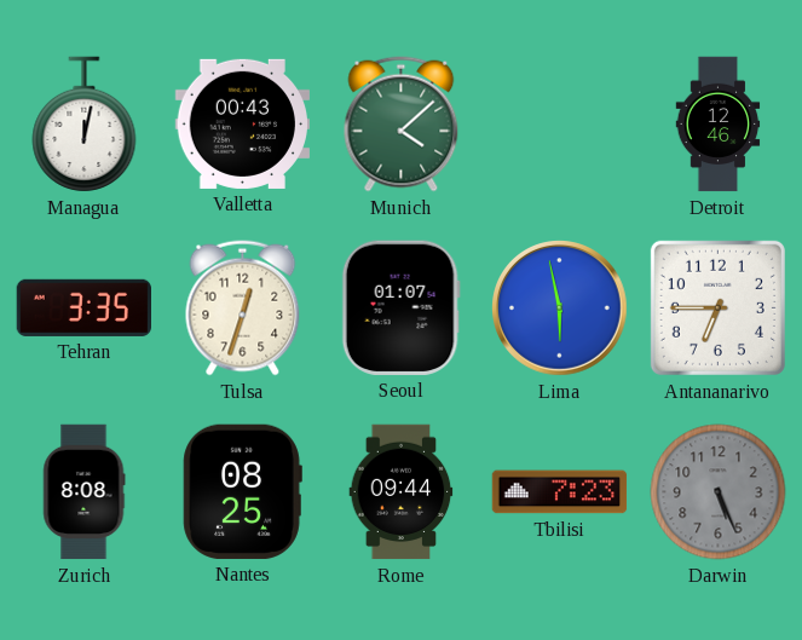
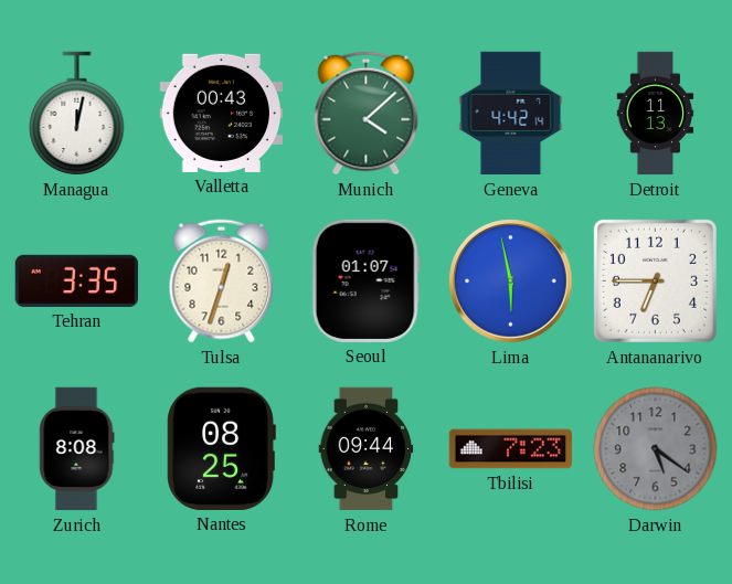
Geneva: none -> 4:42
Detroit: 12:46 -> 11:13
Darwin: 5:26 -> 5:21
